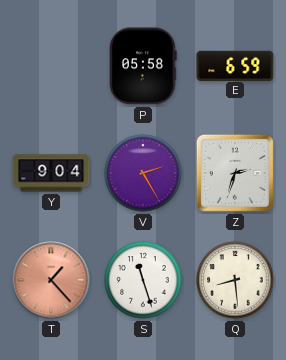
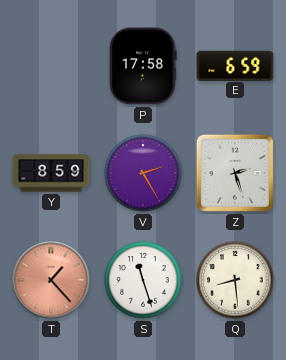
P: 05:58 -> 17:58
Y: 9:04 -> 8:59
Z: 2:33 -> 2:27
